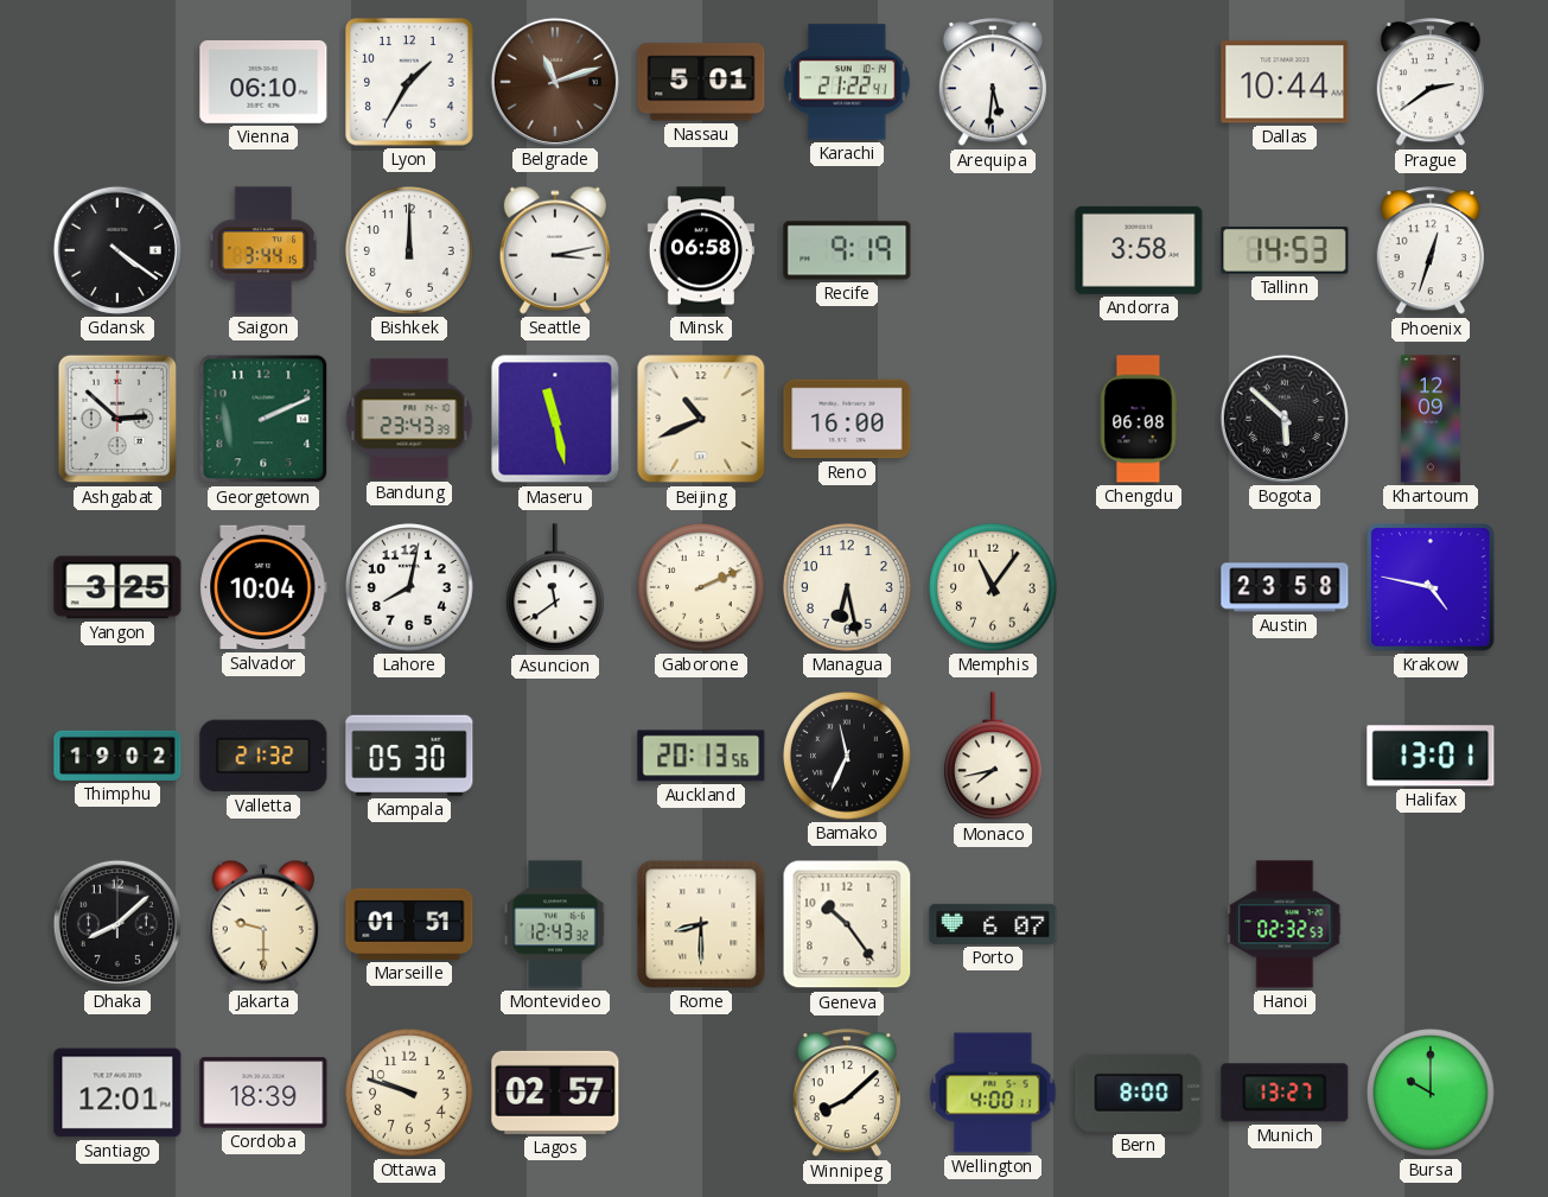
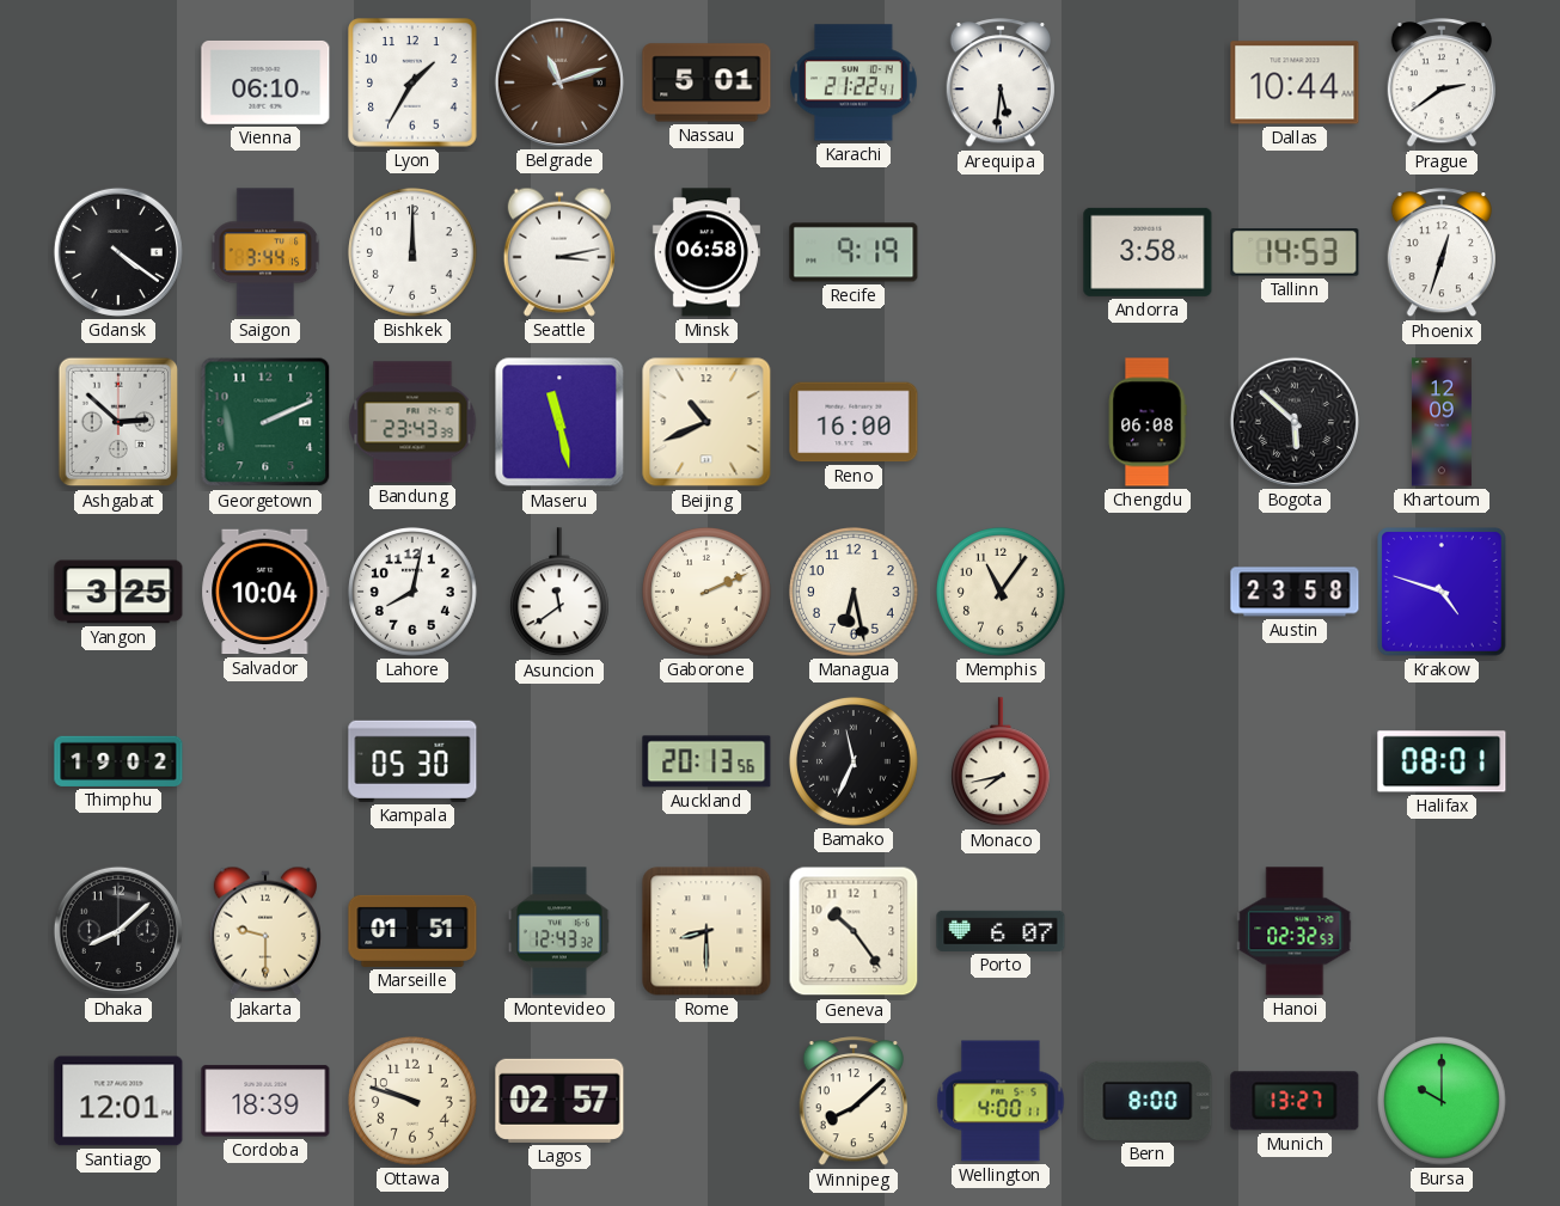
Krakow: 4:47 -> 4:48
Valletta: 21:32 -> none
Halifax: 13:01 -> 08:01
